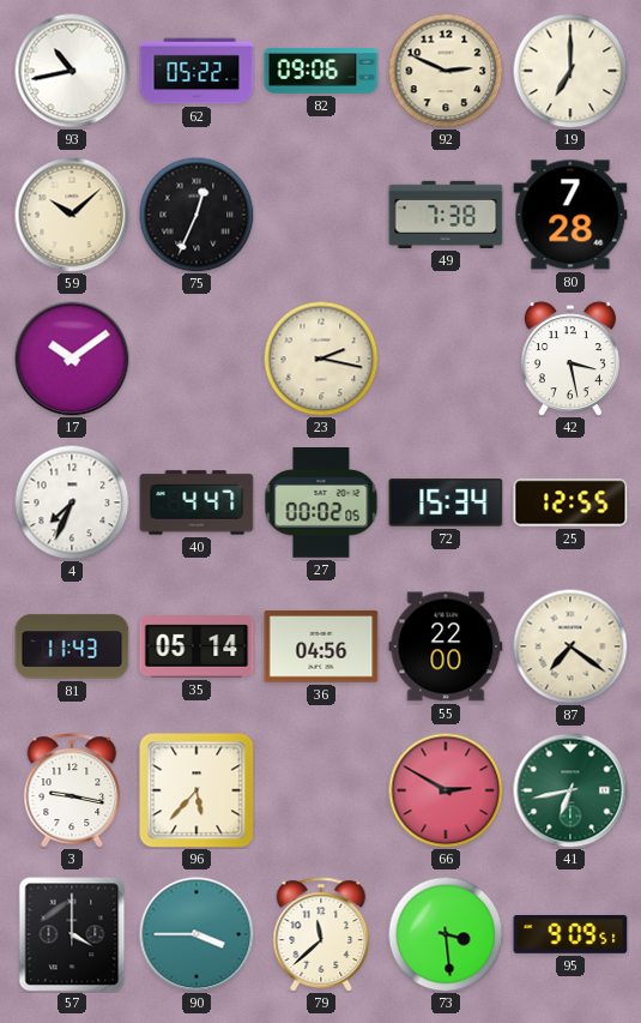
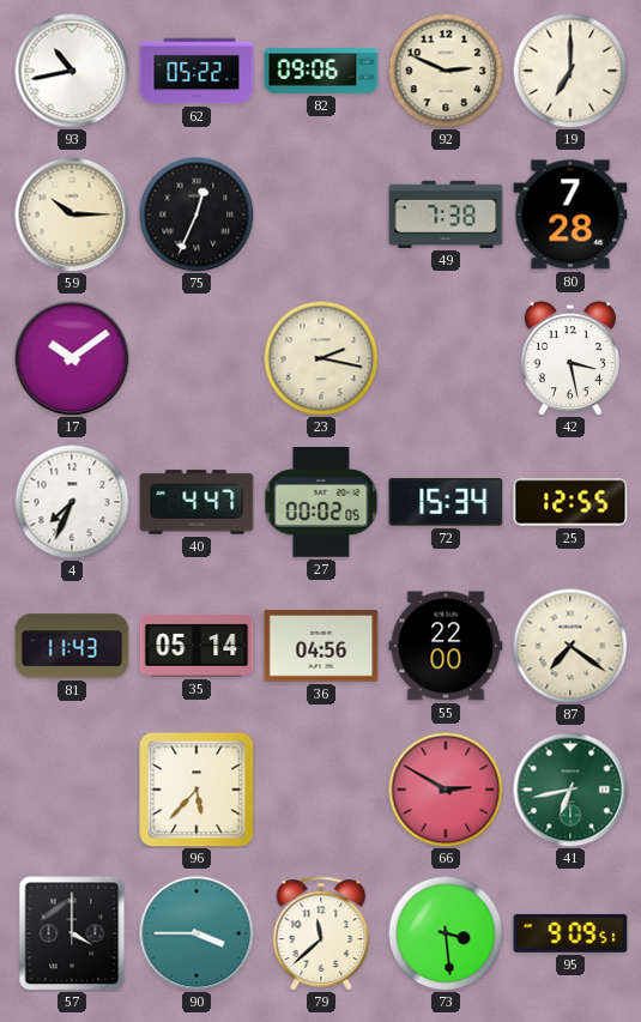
59: 10:08 -> 10:15
3: 9:17 -> none
